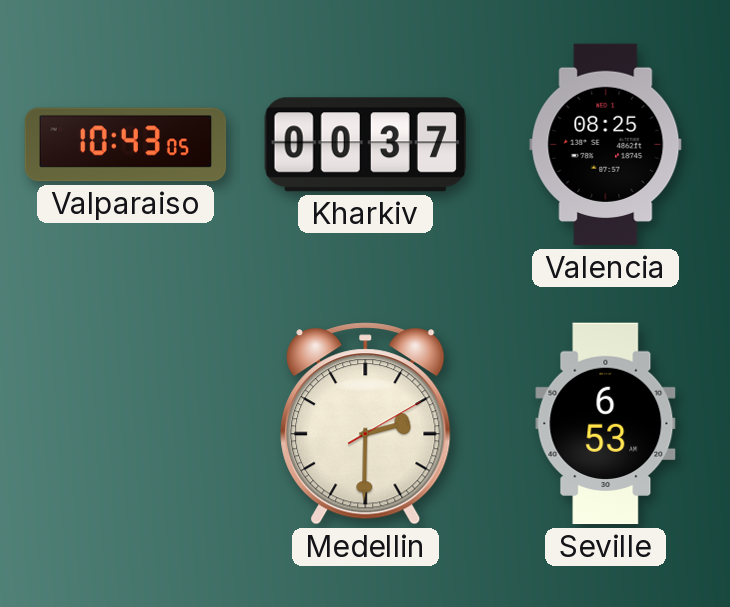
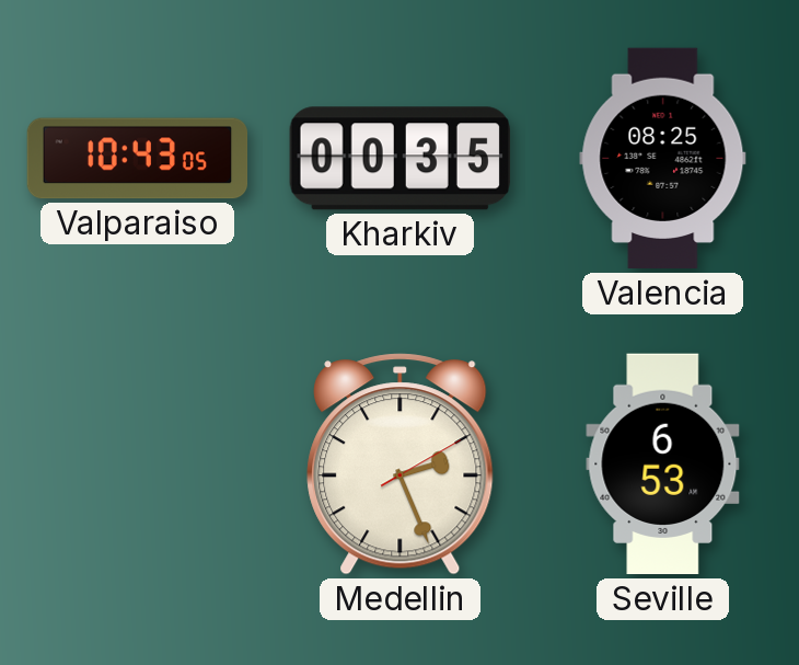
Kharkiv: 00:37 -> 00:35
Medellin: 2:30 -> 2:26
